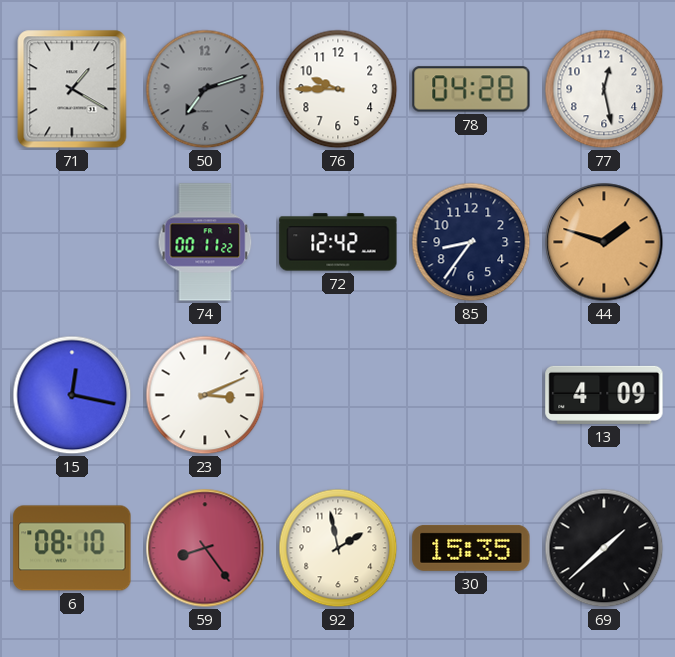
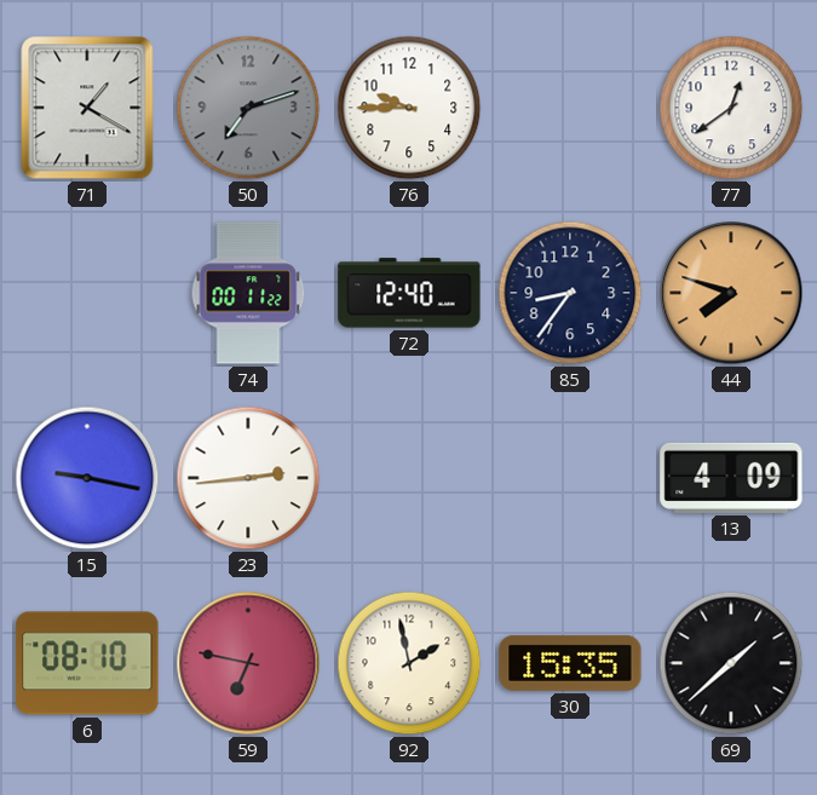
78: 04:28 -> none
77: 12:28 -> 12:39
72: 12:42 -> 12:40
44: 1:48 -> 7:48
15: 12:17 -> 9:17
23: 3:11 -> 2:44
59: 8:24 -> 6:47
